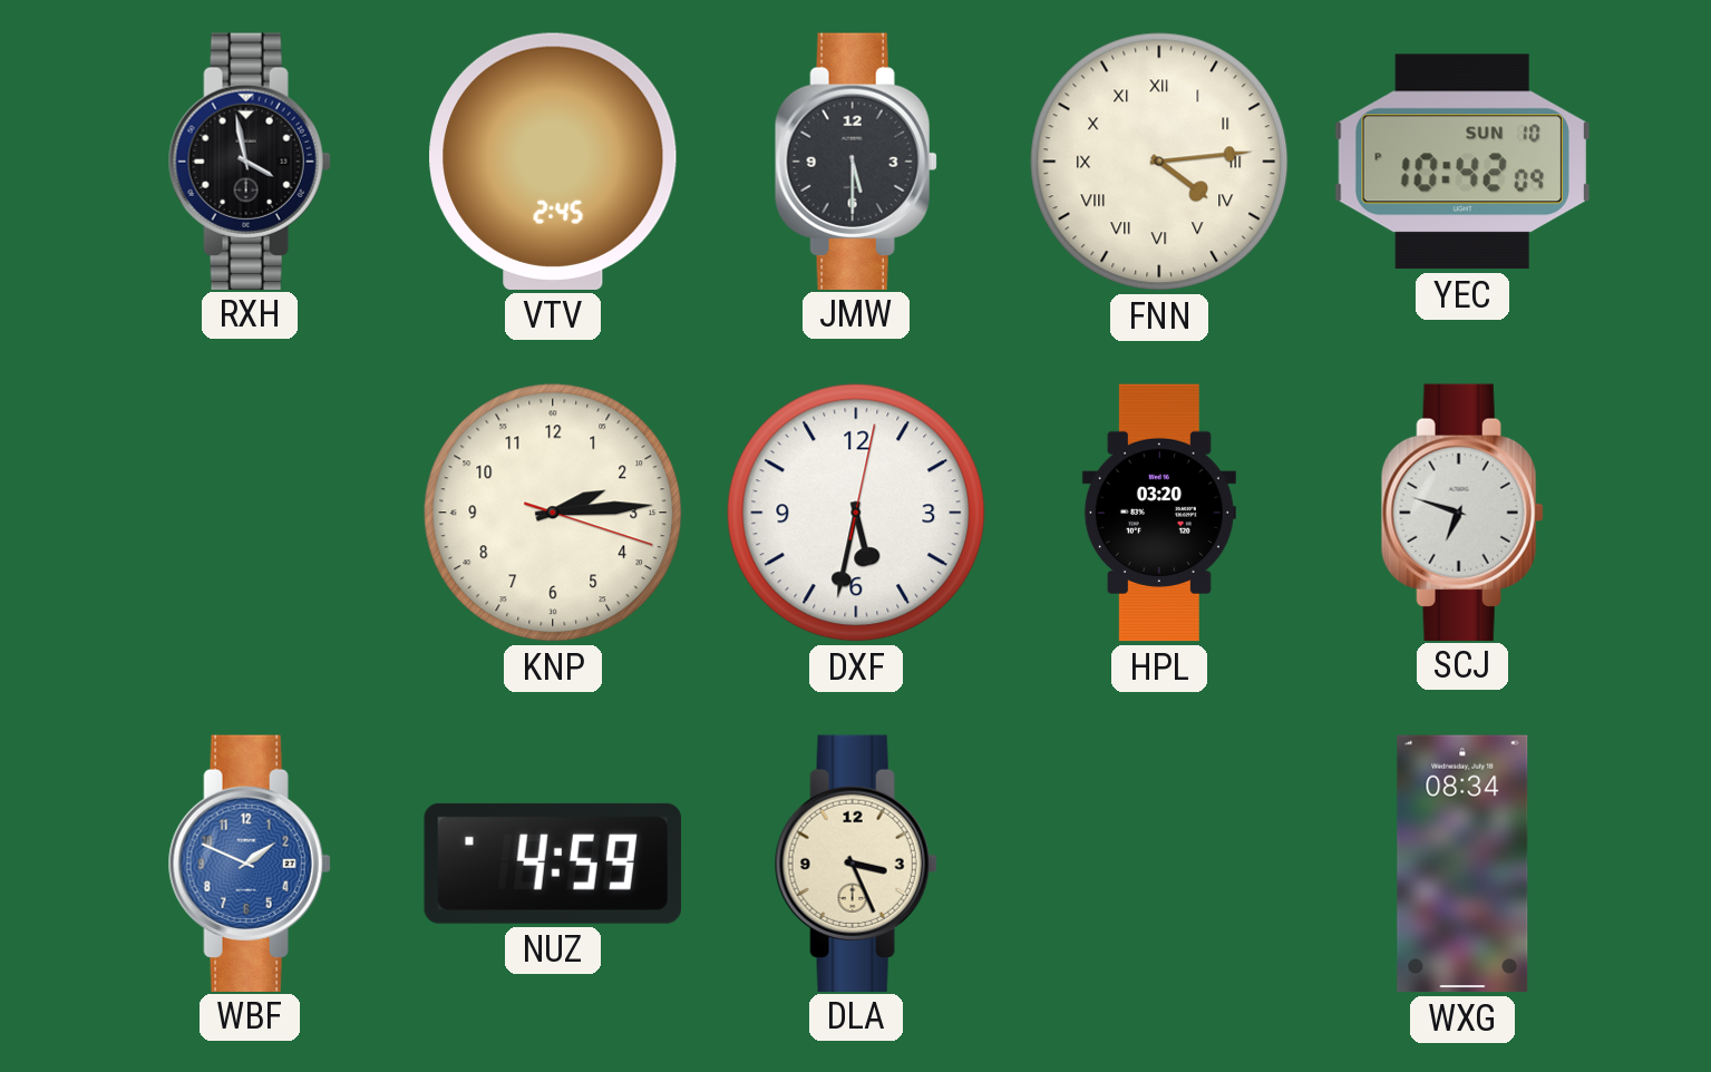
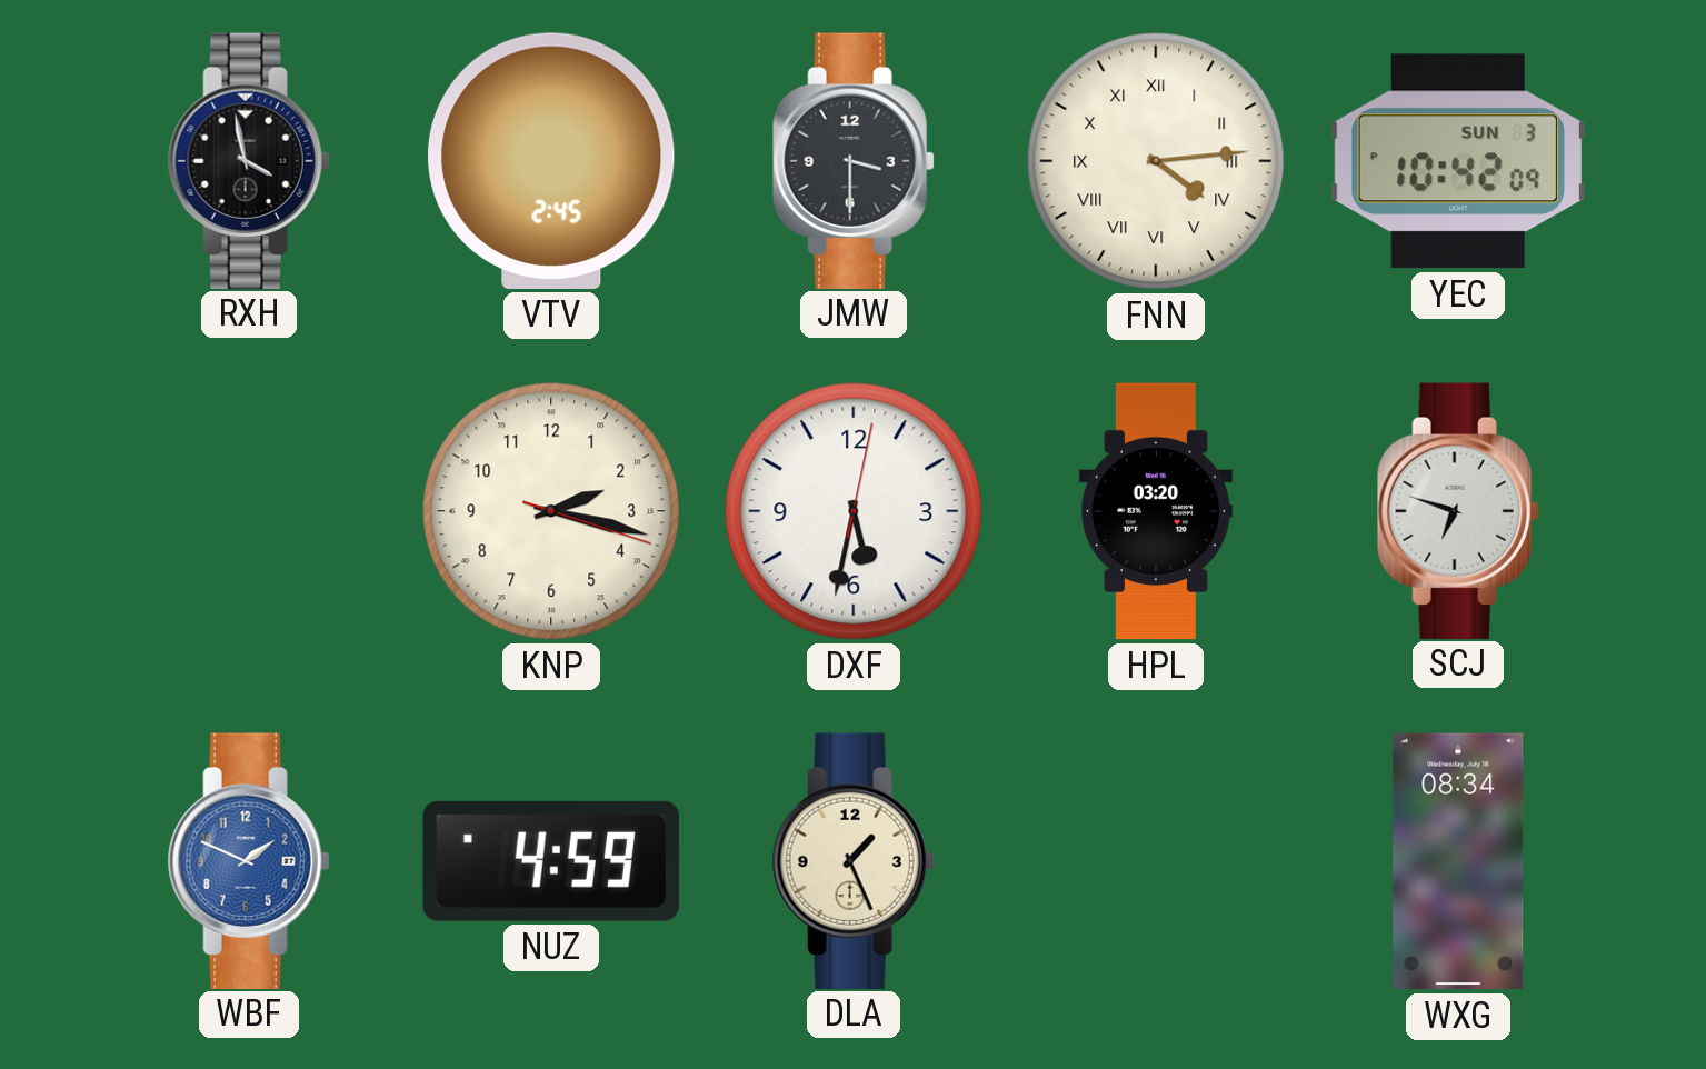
JMW: 5:30 -> 3:30
YEC date: SUN 10 -> SUN 3
KNP: 2:14 -> 2:17
DLA: 3:26 -> 1:26
